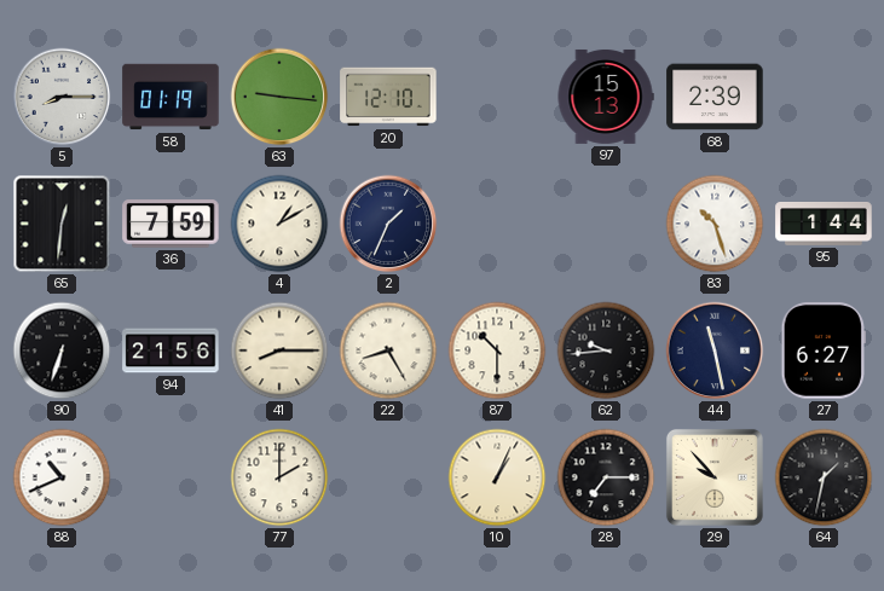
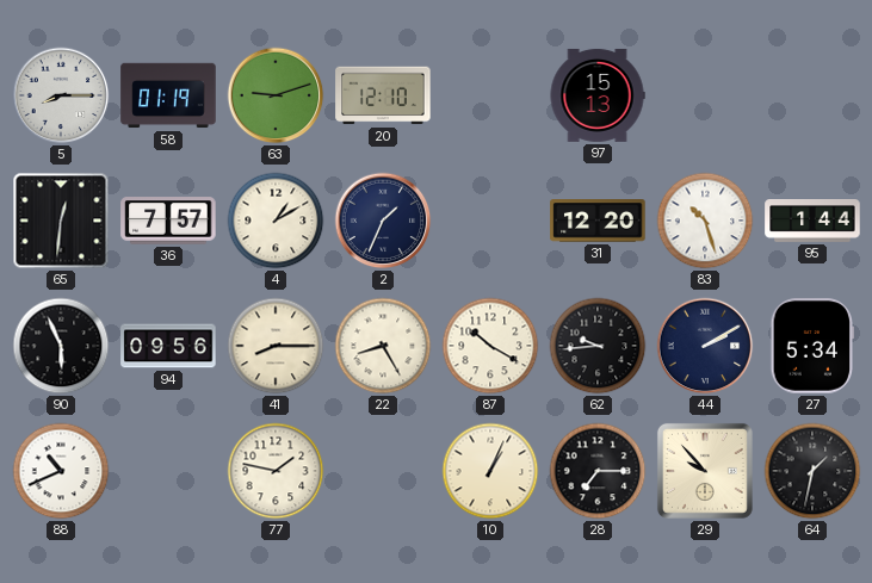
63: 9:16 -> 9:12
68: 2:39 -> none
36: 7:59 -> 7:57
31: none -> 12:20
90: 6:33 -> 5:56
94: 21:56 -> 09:56
87: 10:30 -> 10:20
44: 11:28 -> 2:10
27: 6:27 -> 5:34
77: 2:00 -> 1:47
